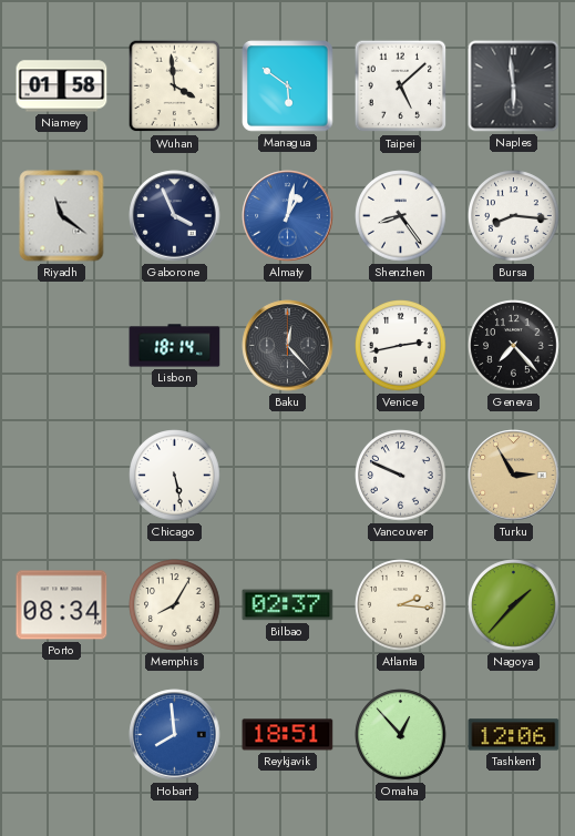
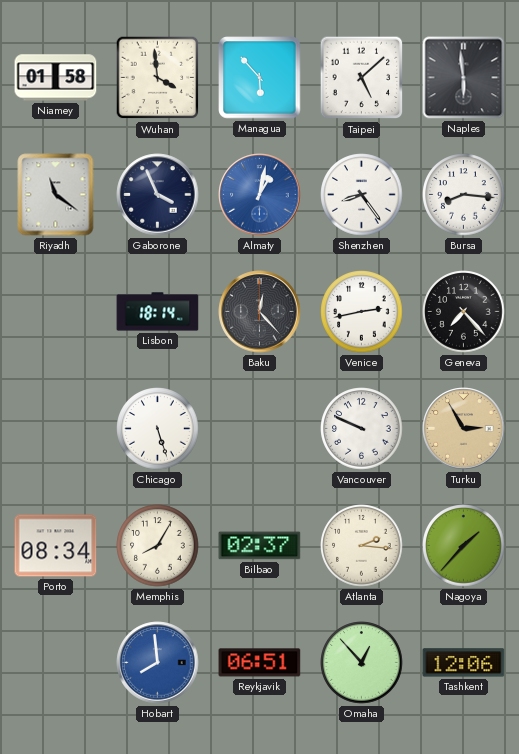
Managua: 5:51 -> 5:53
Chicago: 5:28 -> 5:27
Reykjavik: 18:51 -> 06:51
